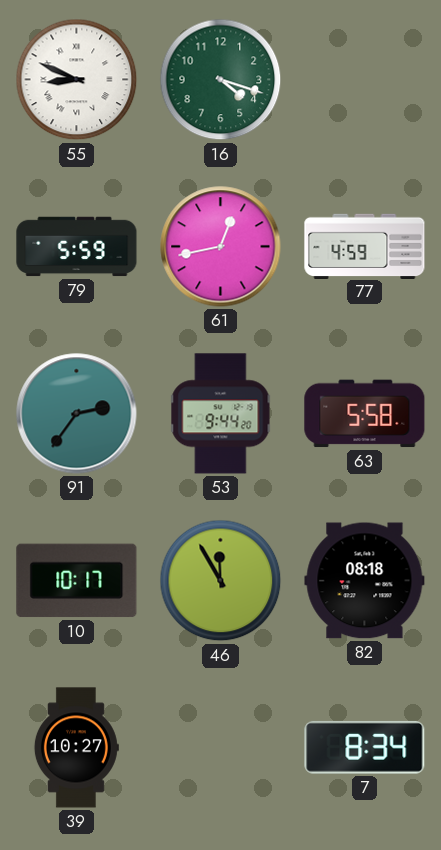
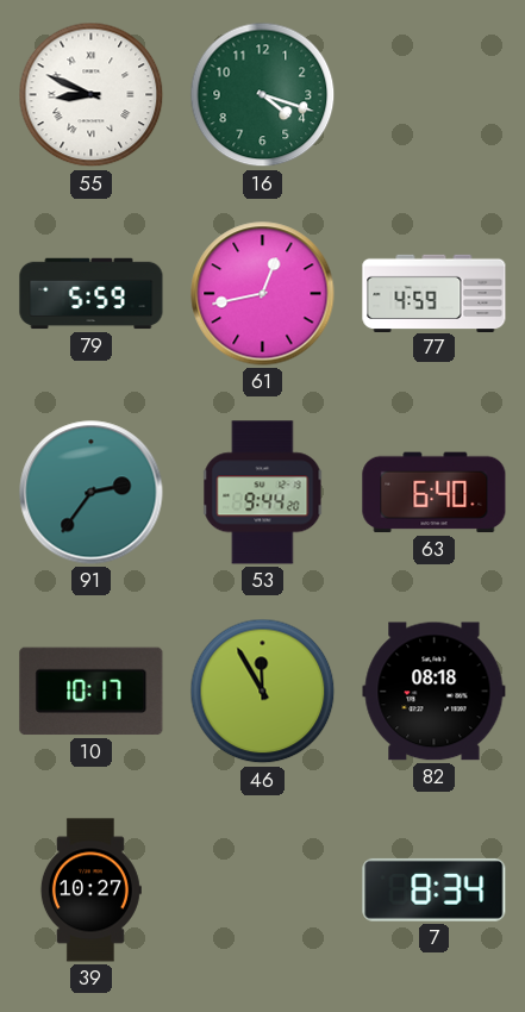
63: 5:58 -> 6:40
